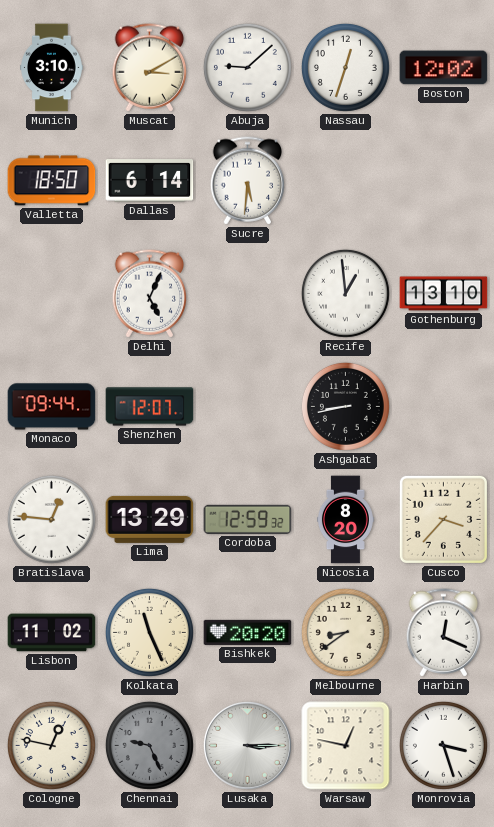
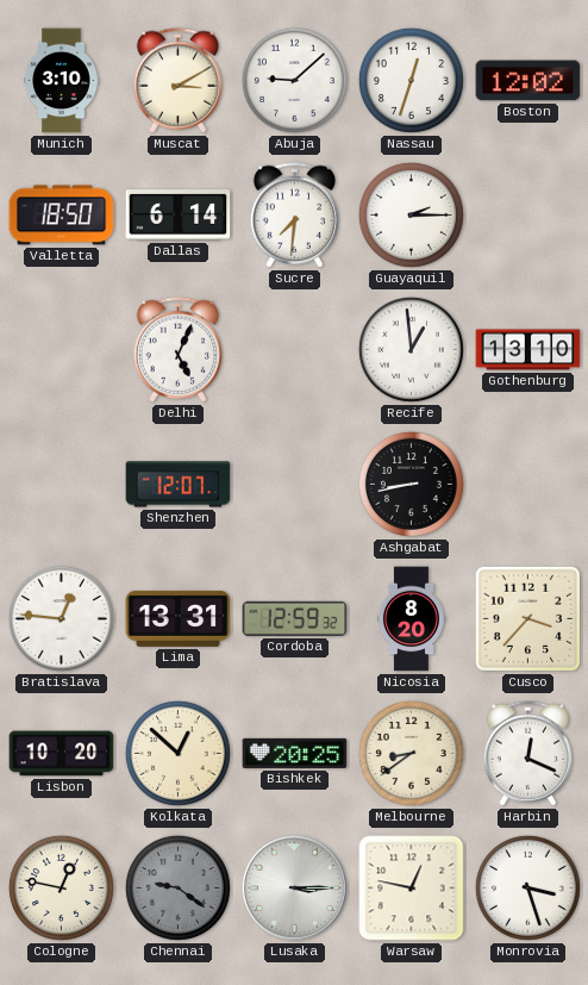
Sucre: 5:31 -> 7:31
Guayaquil: none -> 2:15
Monaco: 09:44 -> none
Lima: 13:29 -> 13:31
Lisbon: 11:02 -> 10:20
Kolkata: 11:26 -> 12:52
Bishkek: 20:20 -> 20:25
Chennai: 9:26 -> 9:21
